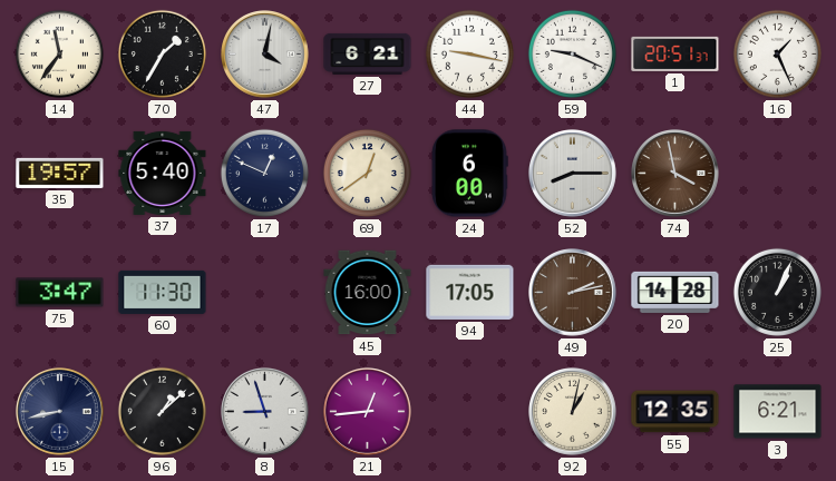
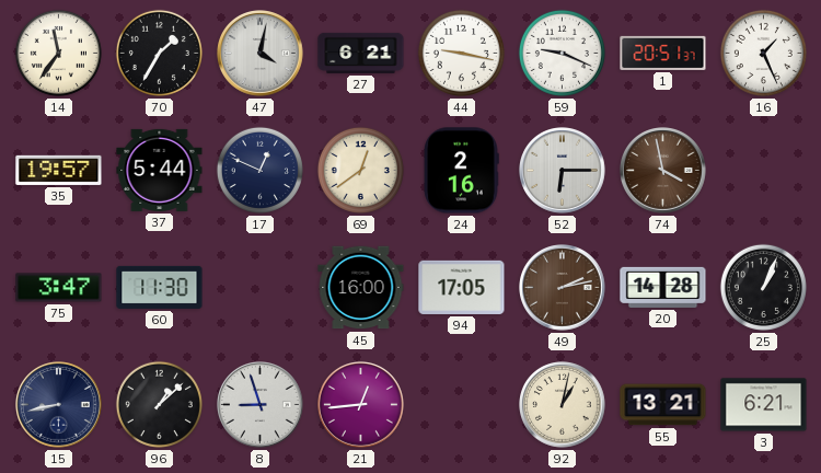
37: 5:40 -> 5:44
24: 6:00 -> 2:16
52: 8:15 -> 6:15
55: 12:35 -> 13:21
